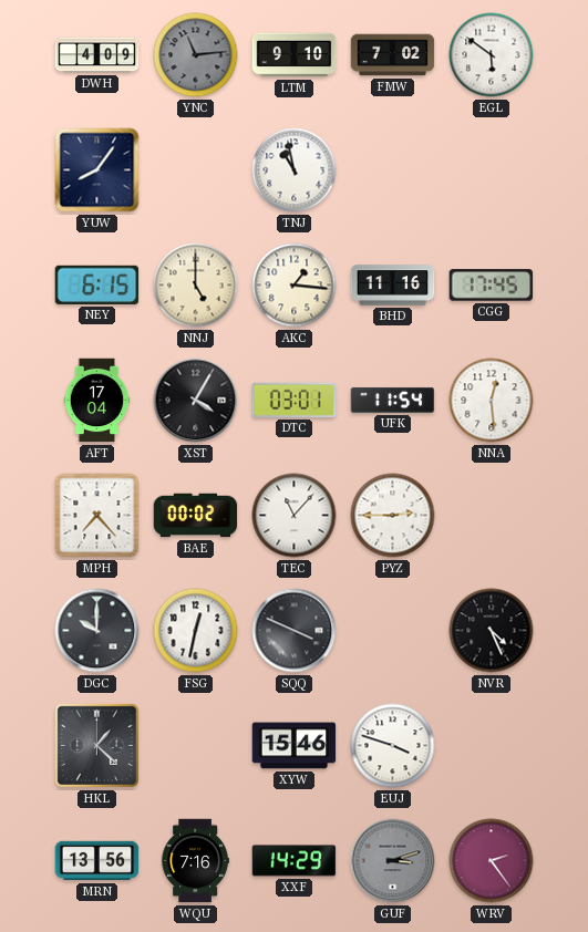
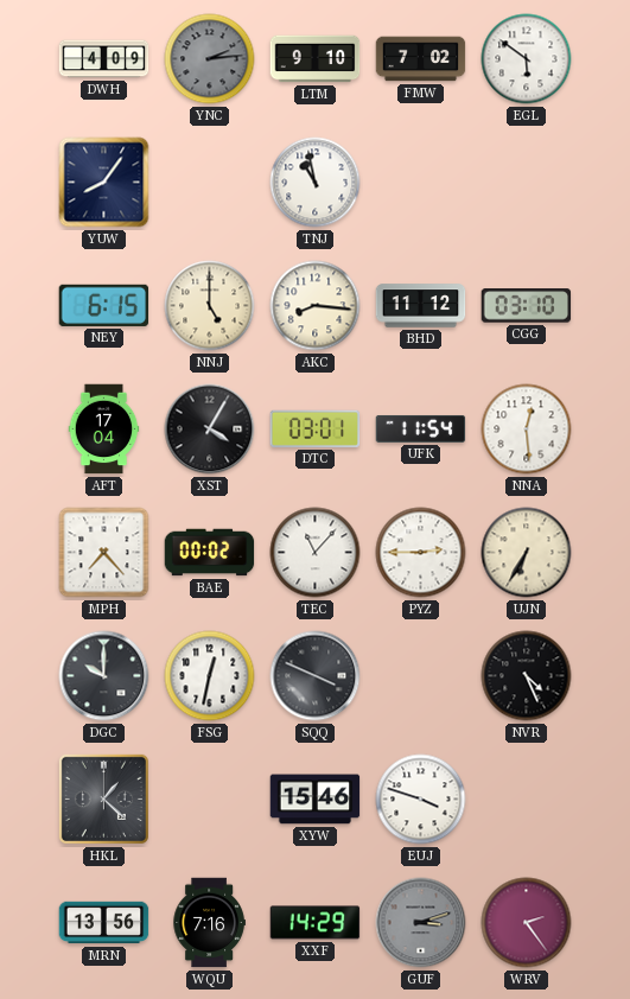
YNC: 11:14 -> 2:14
AKC: 1:16 -> 8:16
BHD: 11:16 -> 11:12
CGG: 17:45 -> 03:10
UJN: none -> 6:35
